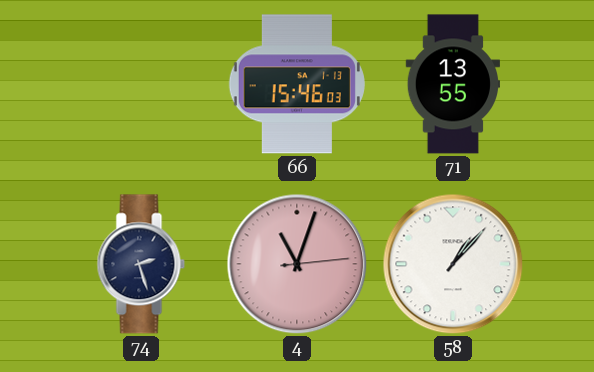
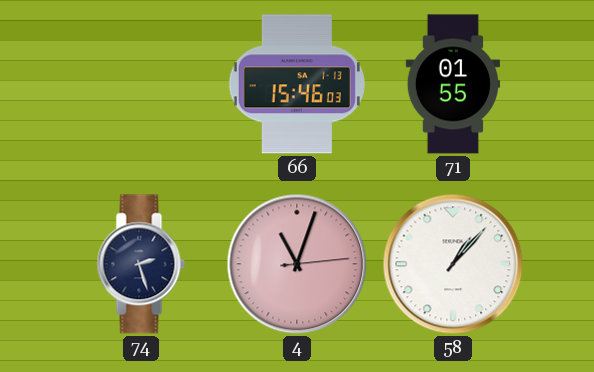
71: 13:55 -> 01:55
